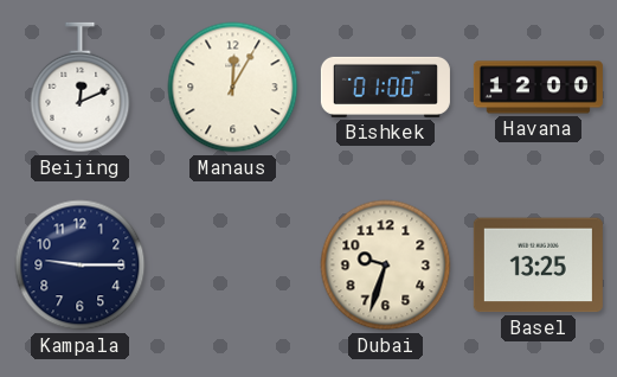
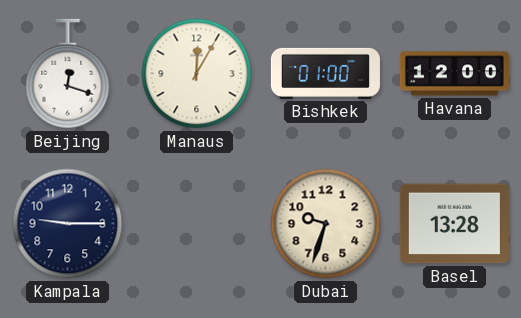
Beijing: 12:11 -> 12:18
Basel: 13:25 -> 13:28
